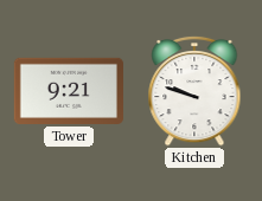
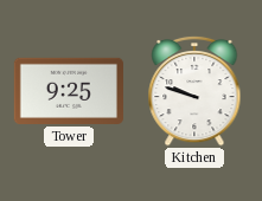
Tower: 9:21 -> 9:25
